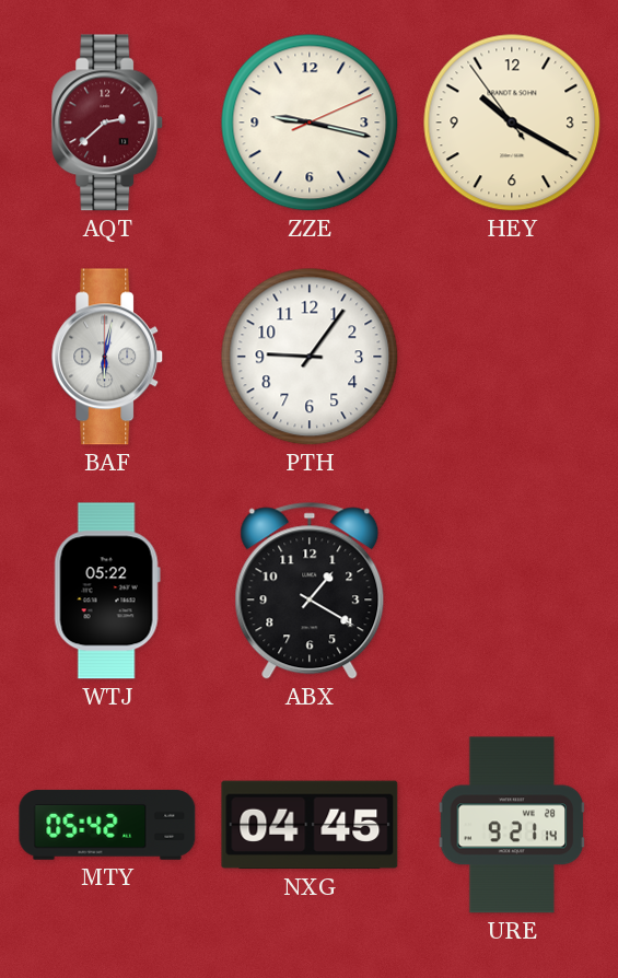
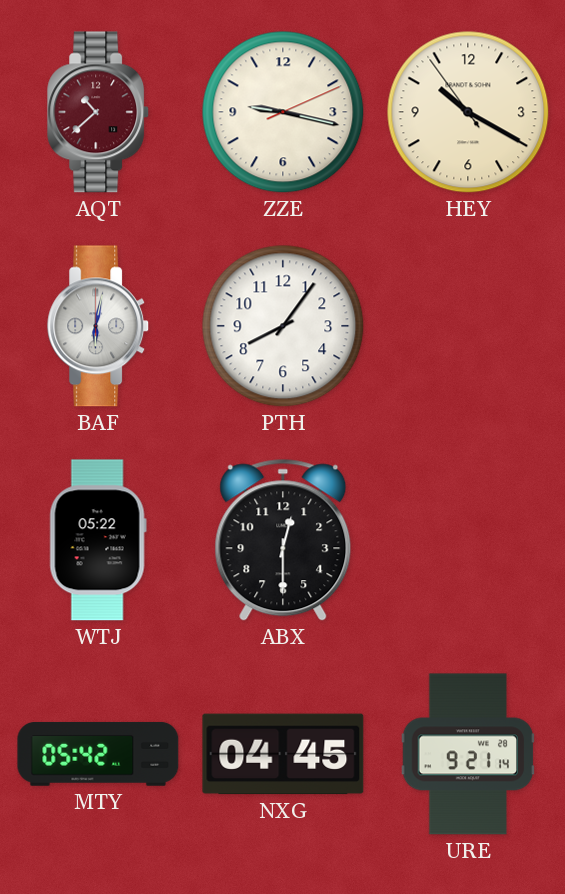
AQT: 2:38 -> 10:38
PTH: 9:06 -> 8:06
ABX: 1:20 -> 12:30
